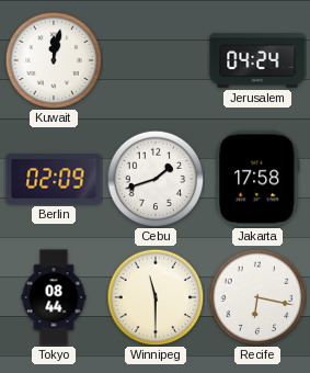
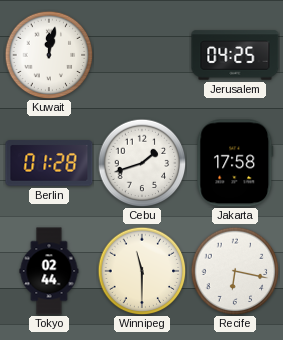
Jerusalem: 04:24 -> 04:25
Berlin: 02:09 -> 01:28
Tokyo: 08:44 -> 02:44
